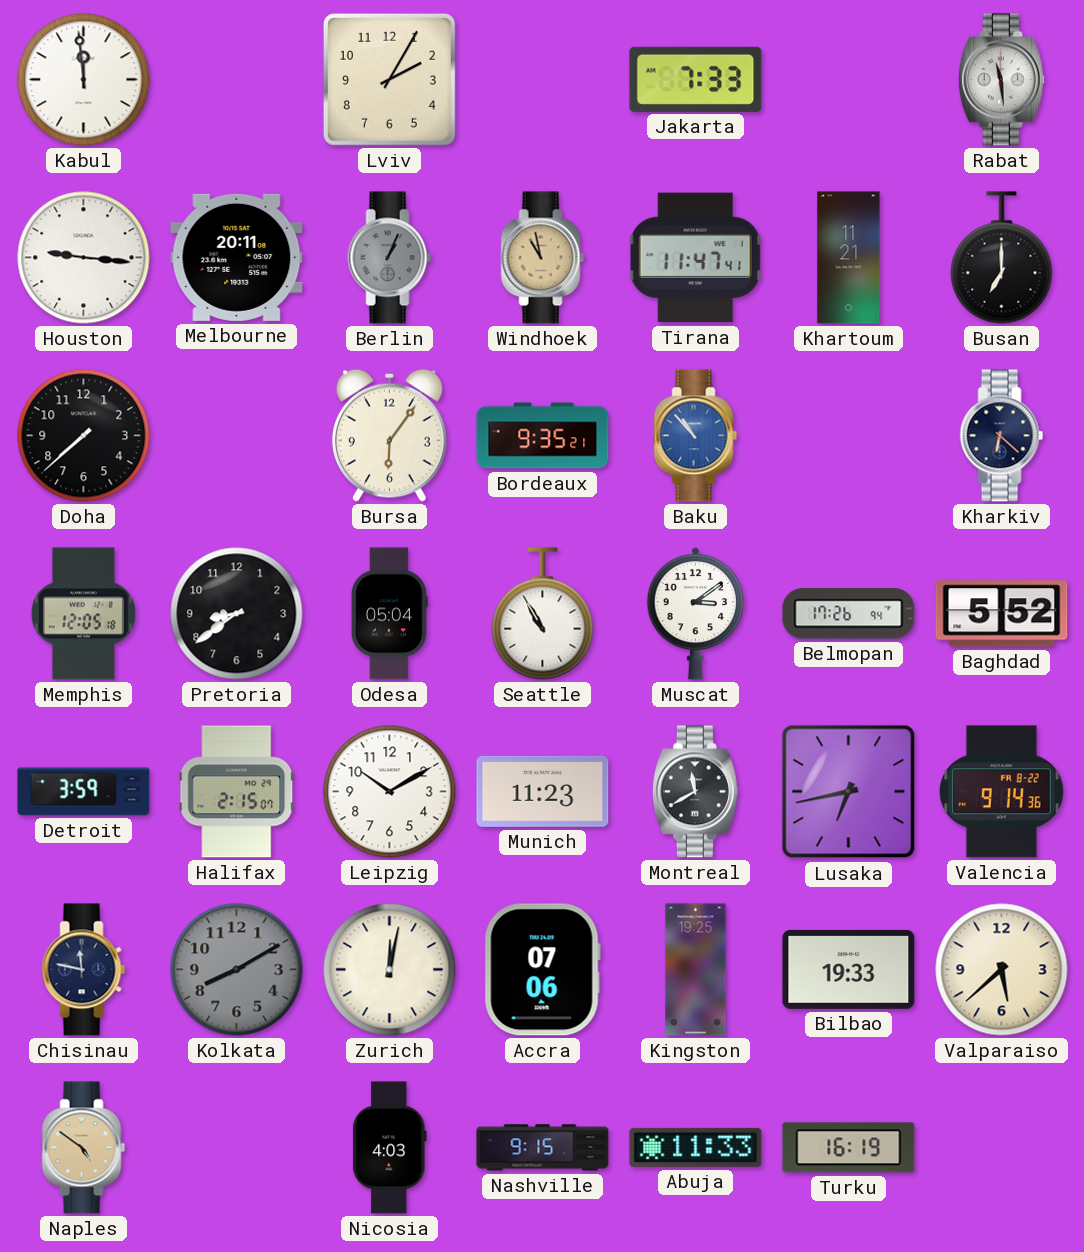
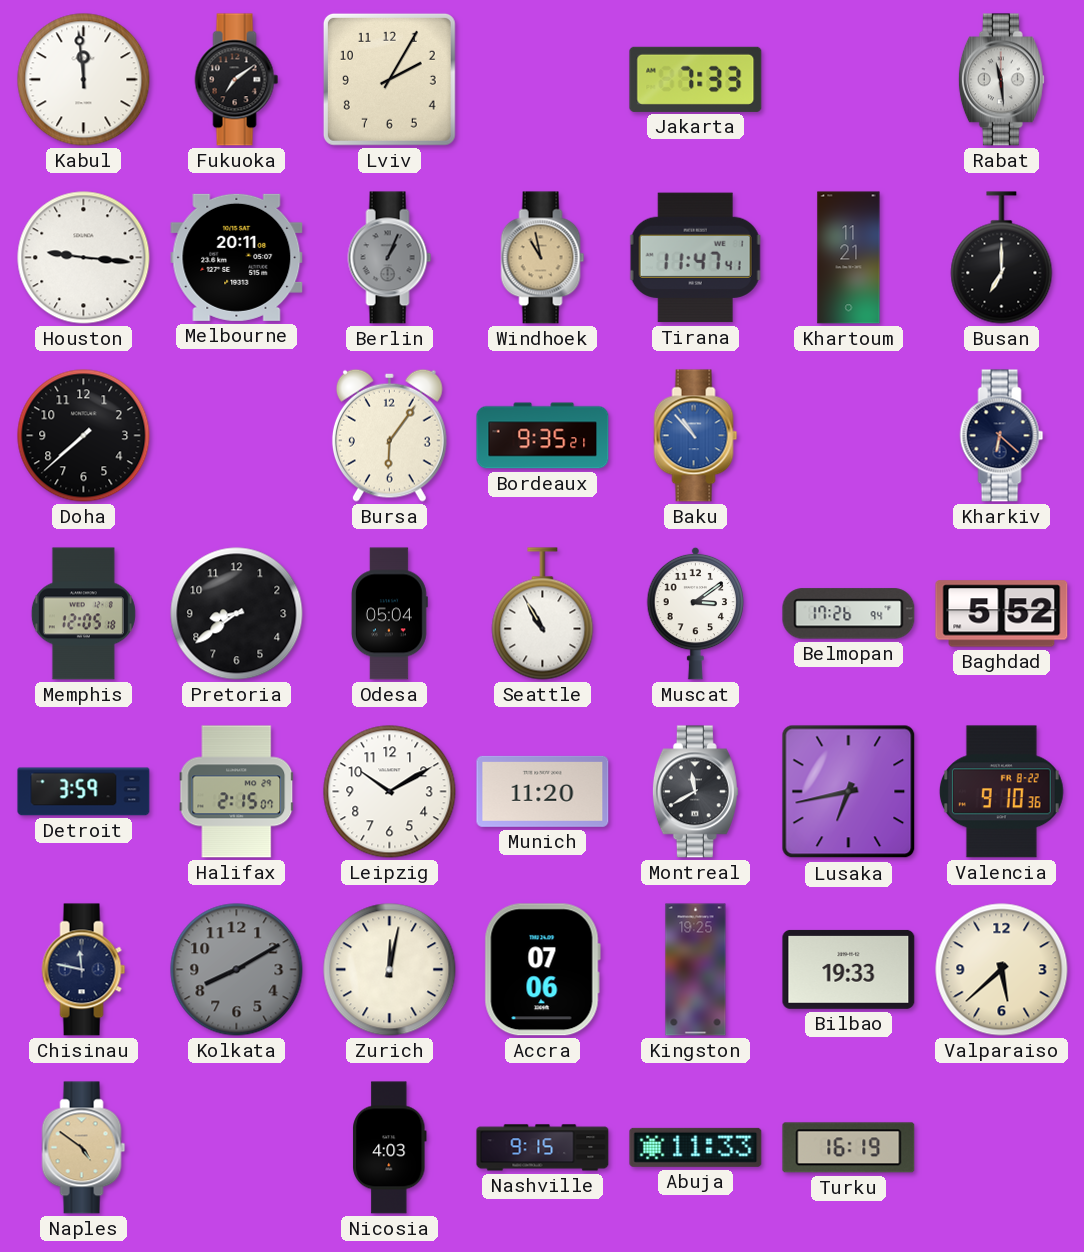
Fukuoka: none -> 7:09
Munich: 11:23 -> 11:20
Valencia: 9:14 -> 9:10
